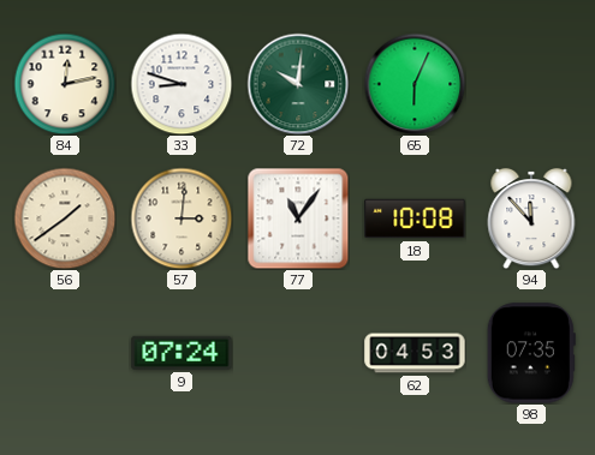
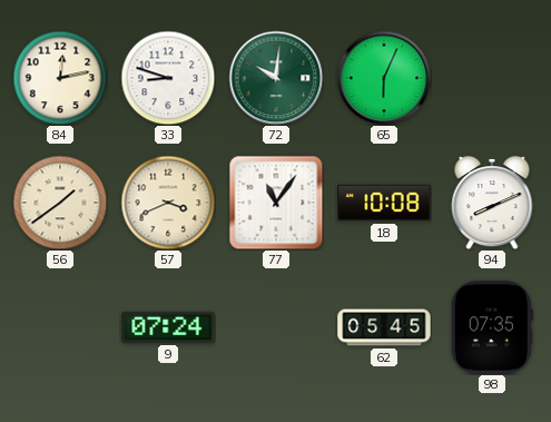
57: 3:01 -> 3:41
94: 11:53 -> 8:11
62: 04:53 -> 05:45
